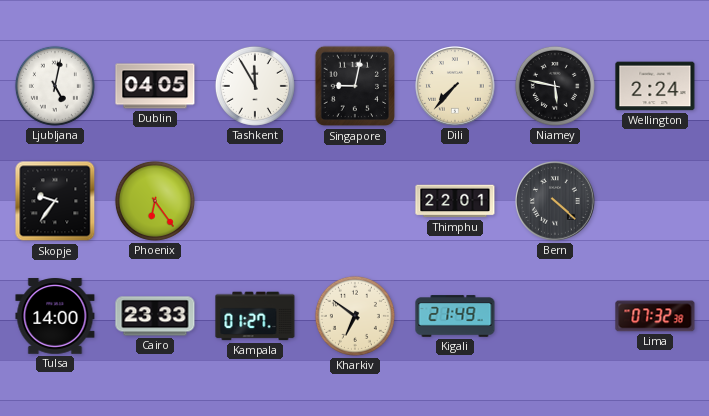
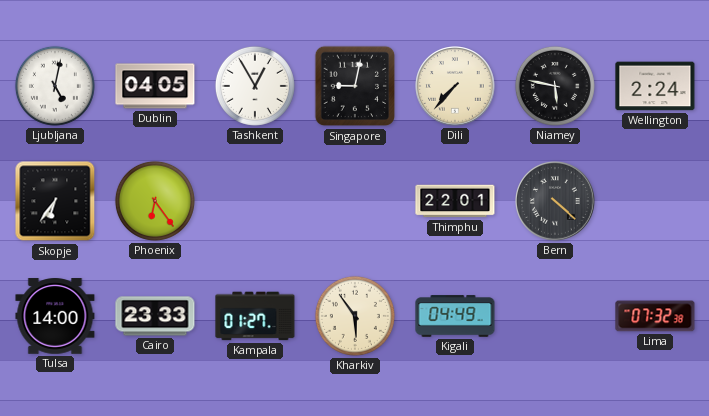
Tashkent: 11:55 -> 12:55
Skopje: 9:36 -> 6:36
Kharkiv: 6:51 -> 5:54
Kigali: 21:49 -> 04:49
